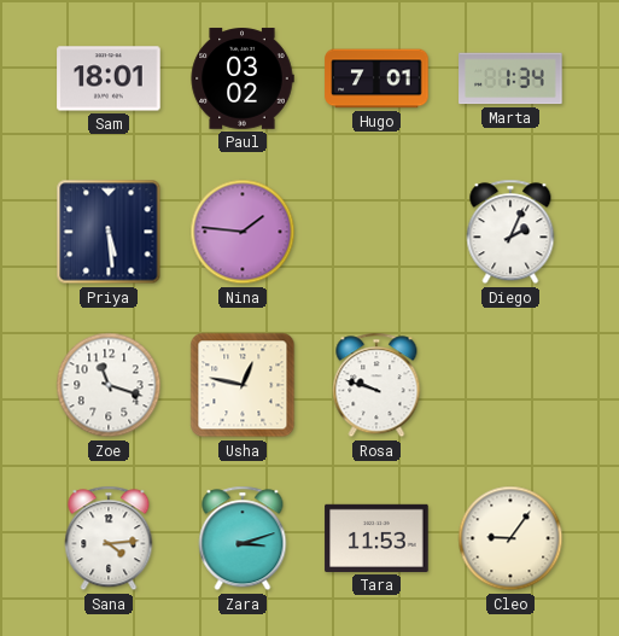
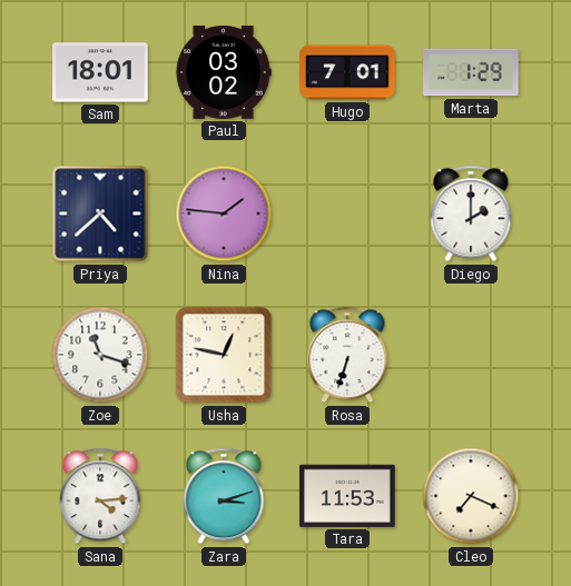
Marta: 1:34 -> 1:29
Priya: 5:29 -> 4:38
Diego: 2:04 -> 2:00
Rosa: 9:48 -> 6:33
Cleo: 9:06 -> 7:19
